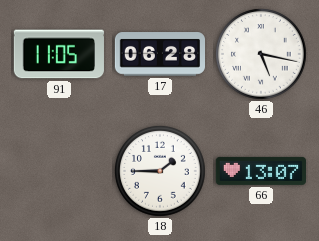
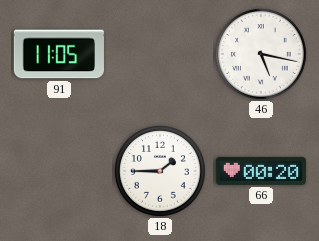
17: 06:28 -> none
66: 13:07 -> 00:20
